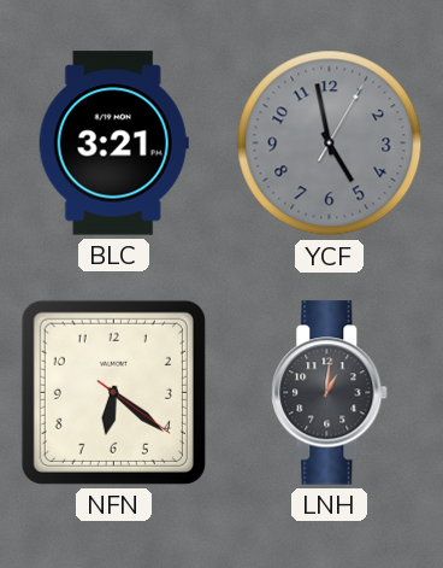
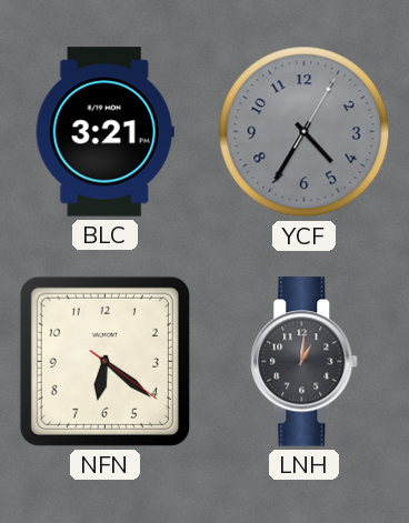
YCF: 4:58 -> 4:35
